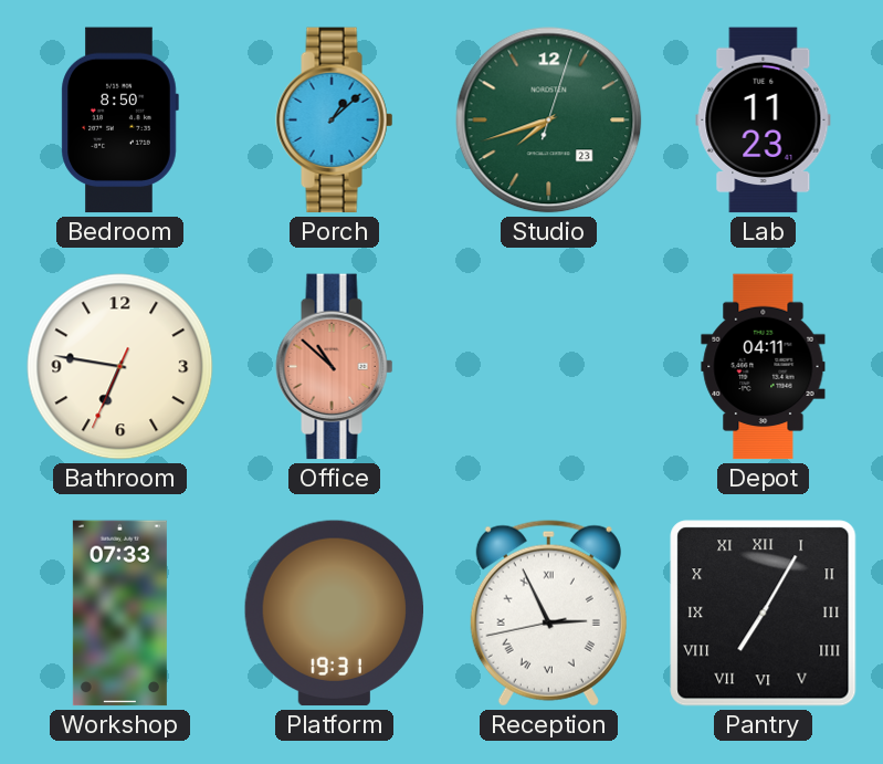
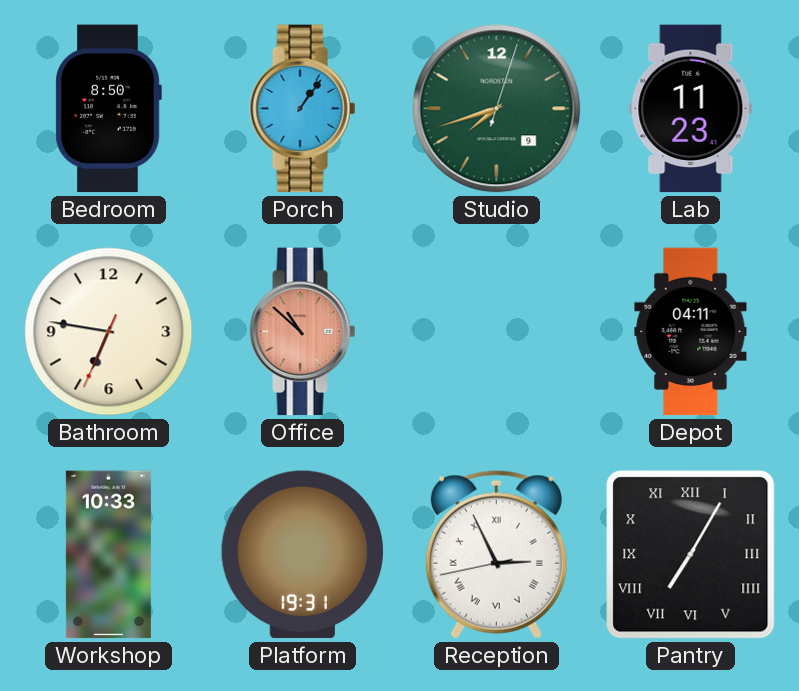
Porch: 1:08 -> 1:06
Studio date: 23 -> 9
Workshop: 07:33 -> 10:33
